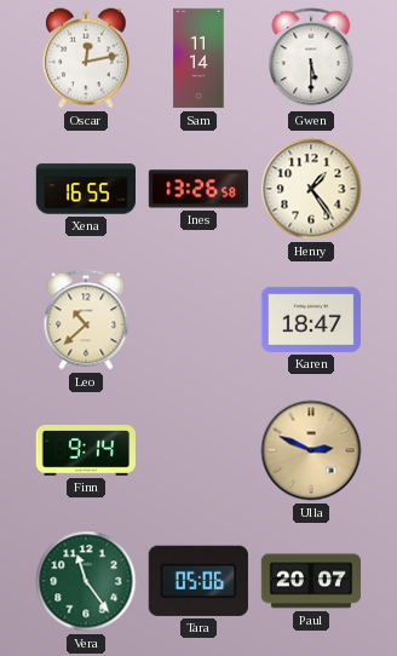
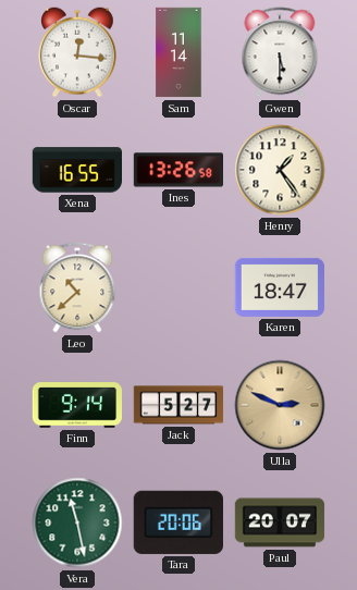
Oscar: 12:13 -> 12:16
Jack: none -> 5:27
Vera: 11:24 -> 11:28
Tara: 05:06 -> 20:06
